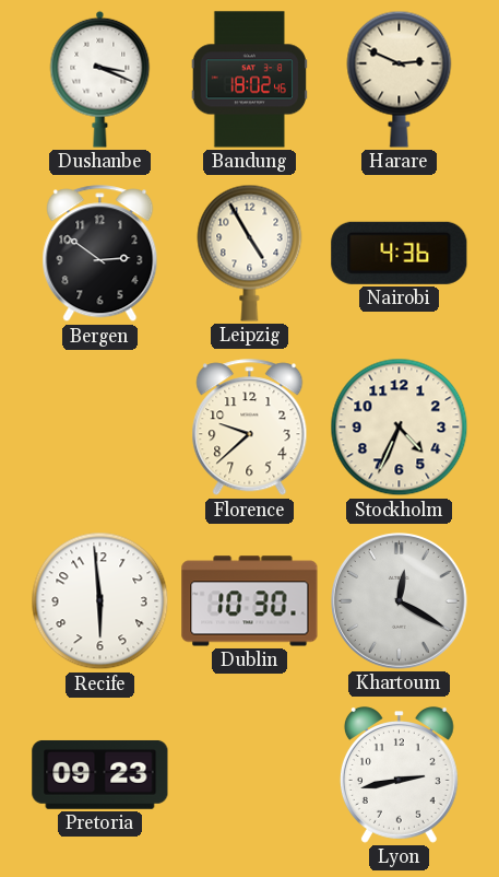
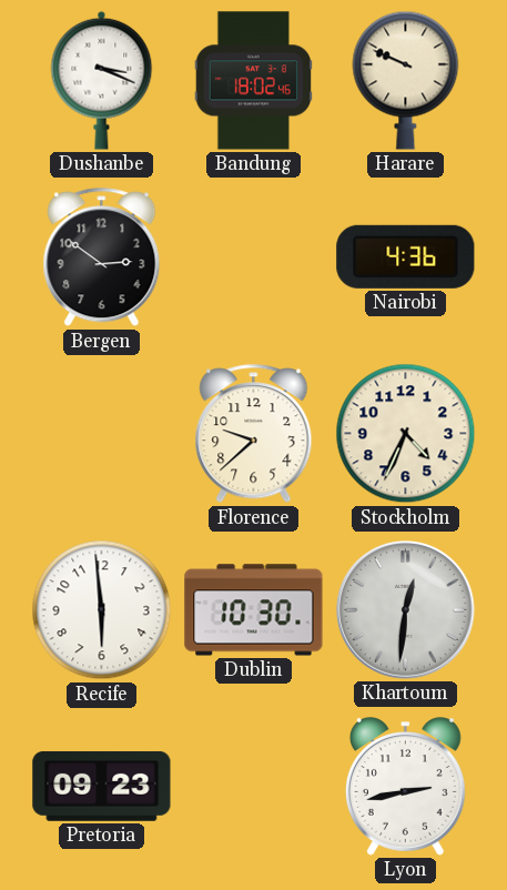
Harare: 2:49 -> 9:49
Leipzig: 4:55 -> none
Khartoum: 12:20 -> 12:31
